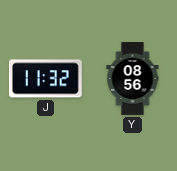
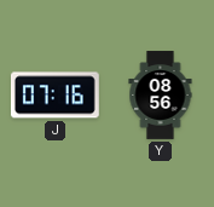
J: 11:32 -> 07:16
